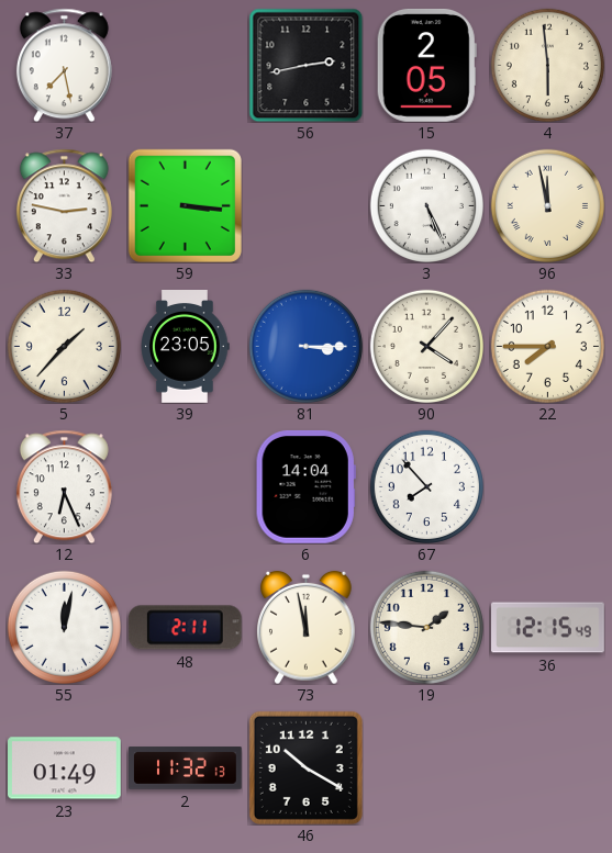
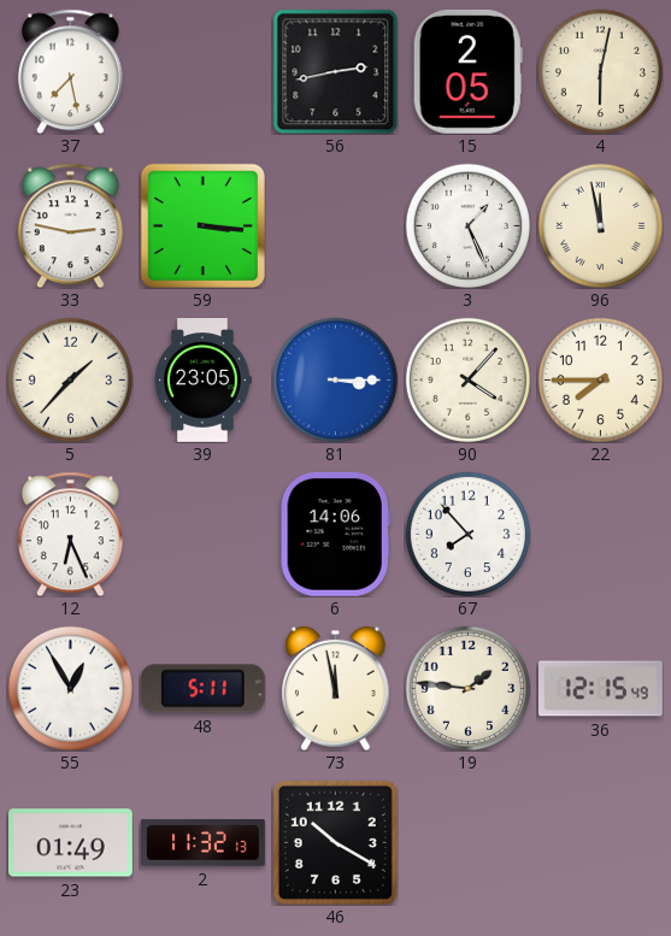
4: 5:59 -> 6:02
3: 5:26 -> 1:26
6: 14:04 -> 14:06
55: 12:02 -> 12:55
48: 2:11 -> 5:11
